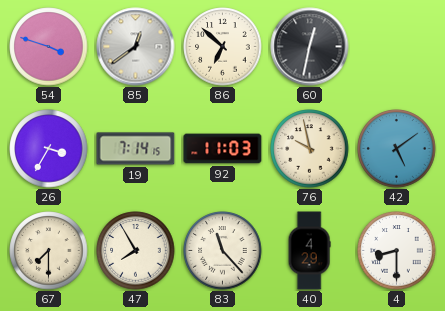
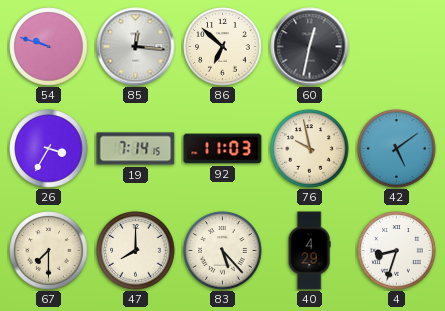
54: 3:48 -> 9:48
85: 12:39 -> 12:16
47: 7:55 -> 8:00
83: 11:23 -> 5:23
4: 8:30 -> 8:33
